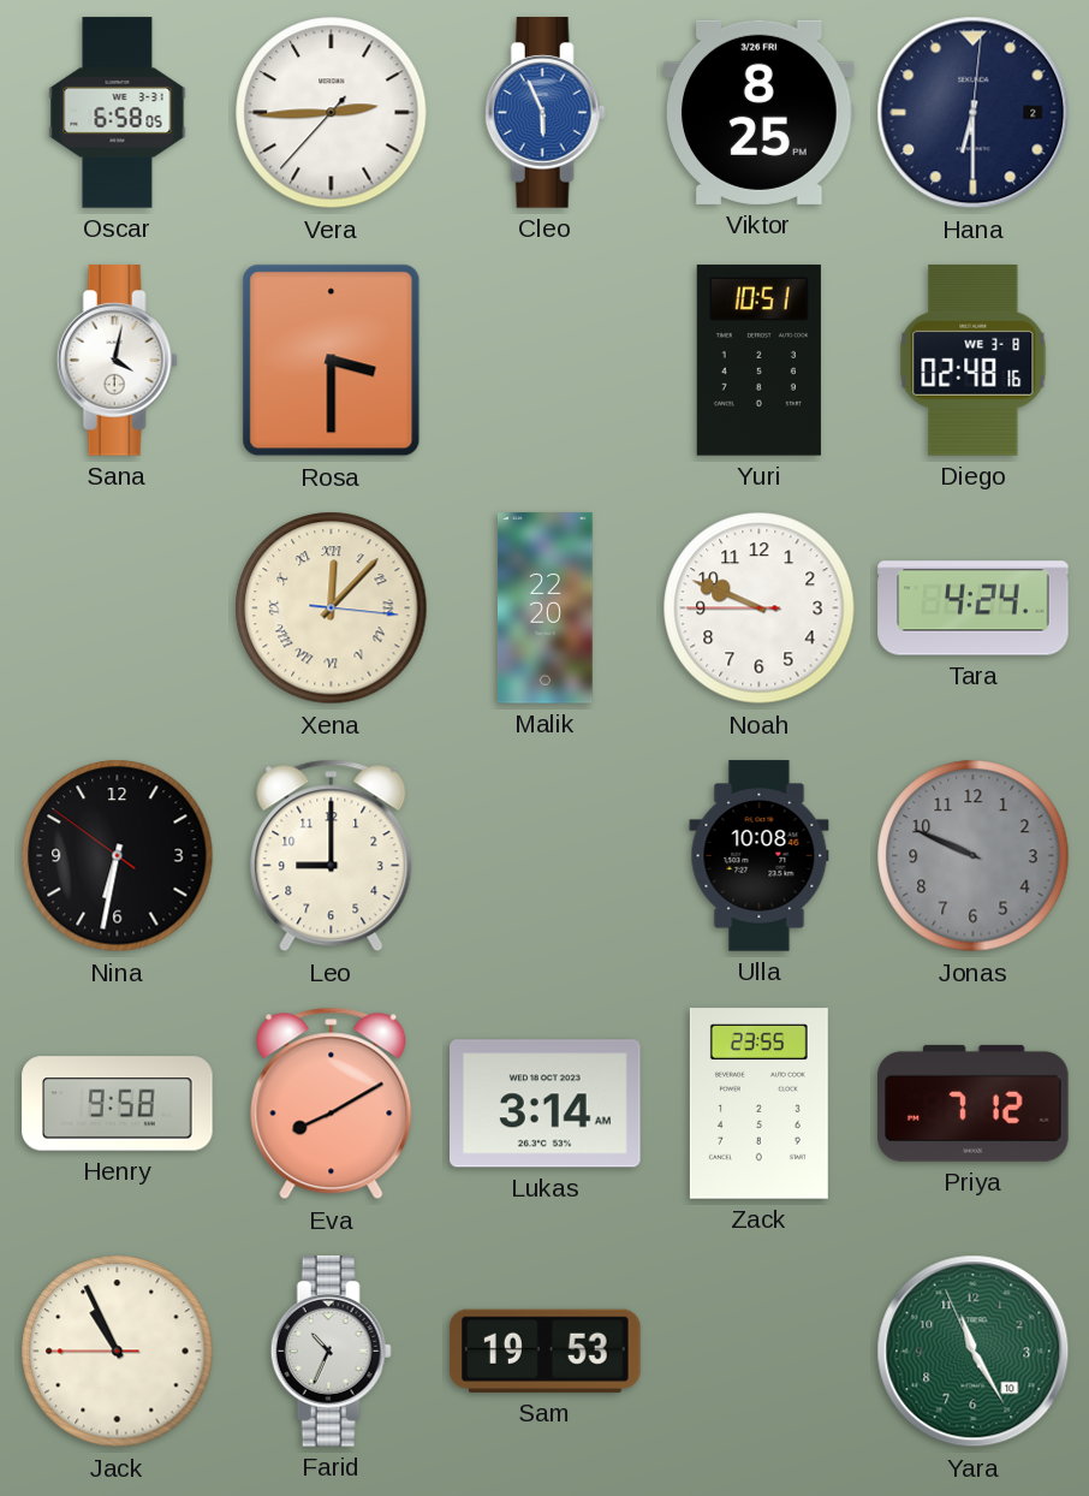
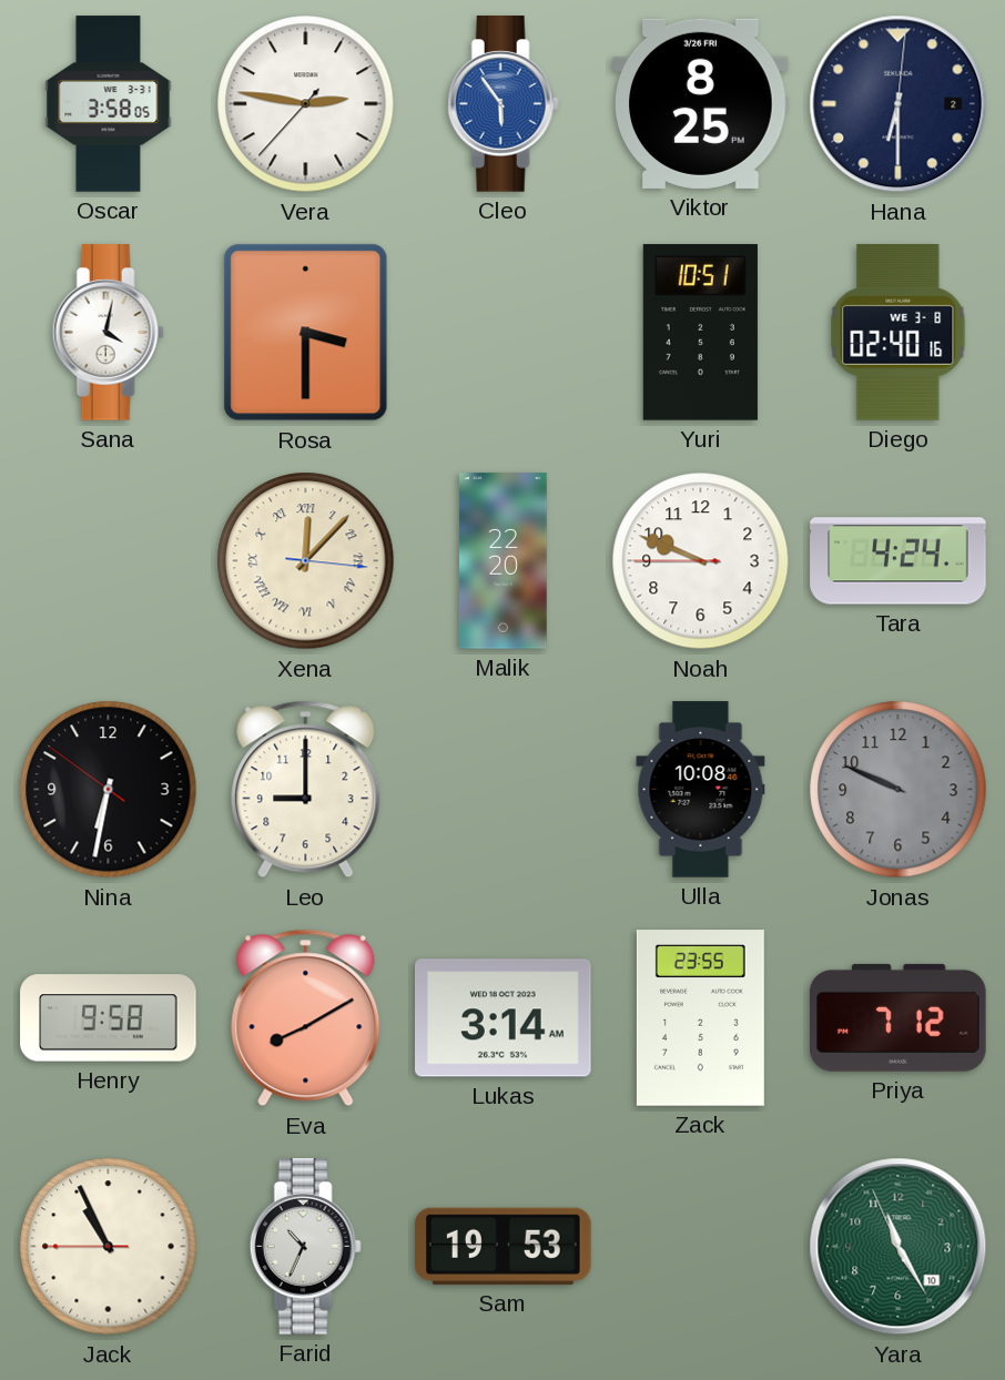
Oscar: 6:58 -> 3:58
Vera: 2:44 -> 2:46
Cleo: 5:56 -> 5:54
Diego: 02:48 -> 02:40
